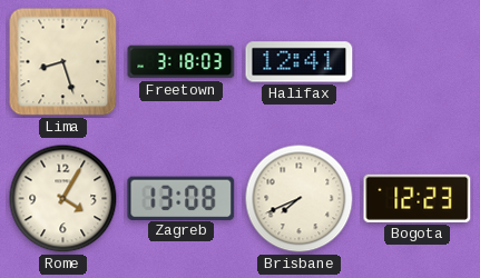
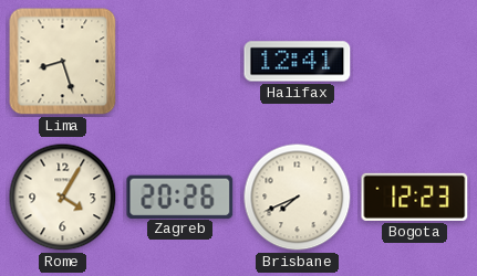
Freetown: 3:18 -> none
Zagreb: 13:08 -> 20:26
